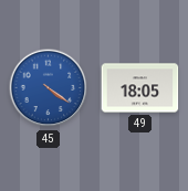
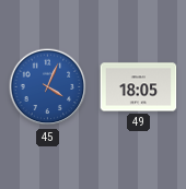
45: 4:21 -> 4:04
